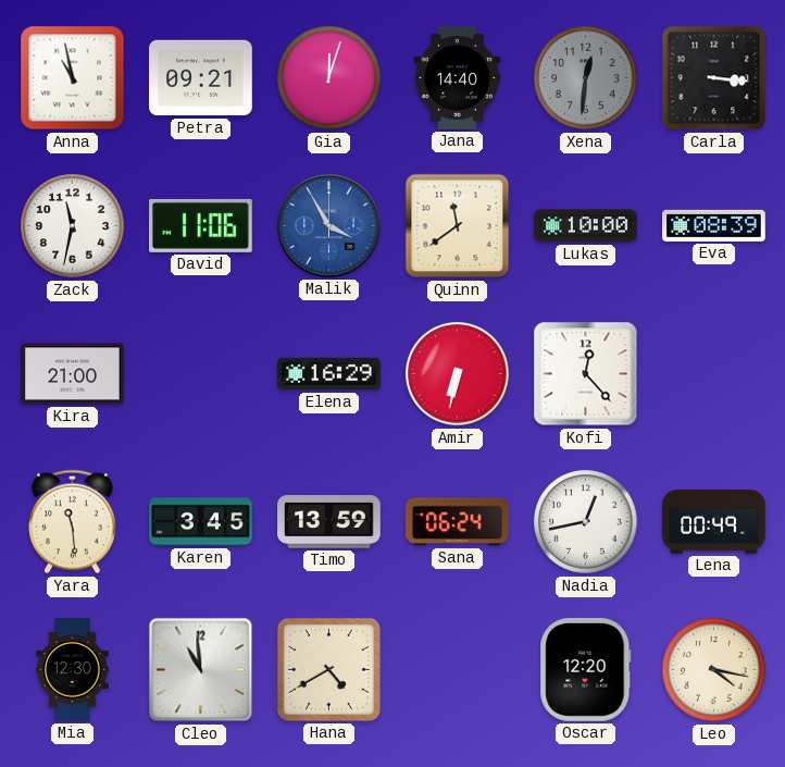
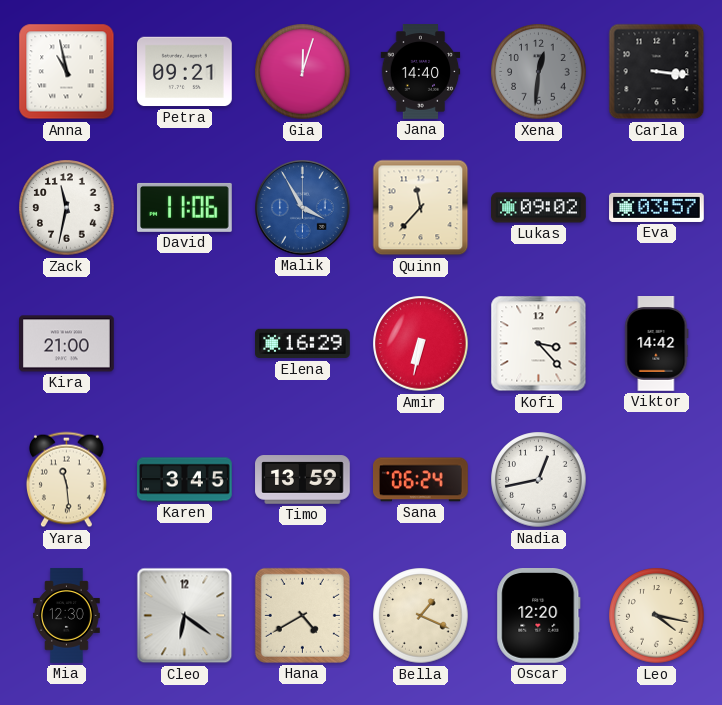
Quinn: 11:39 -> 11:37
Lukas: 10:00 -> 09:02
Eva: 08:39 -> 03:57
Kofi: 12:23 -> 3:23
Viktor: none -> 14:42
Lena: 00:49 -> none
Cleo: 10:59 -> 6:21
Bella: none -> 1:19
